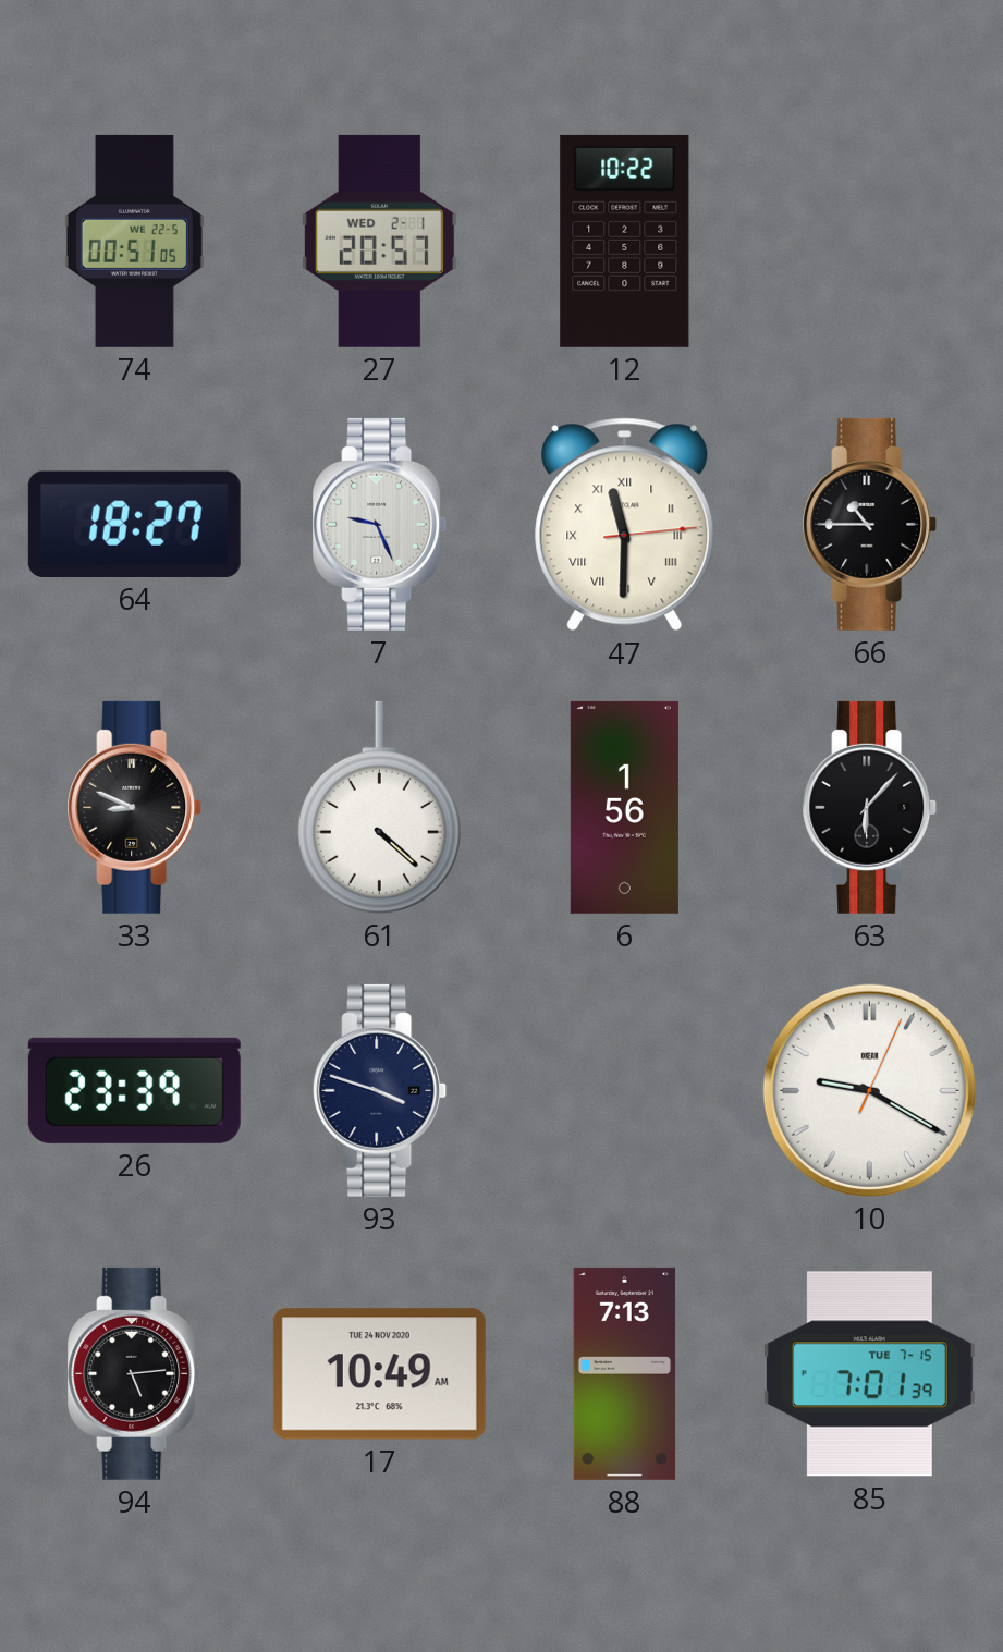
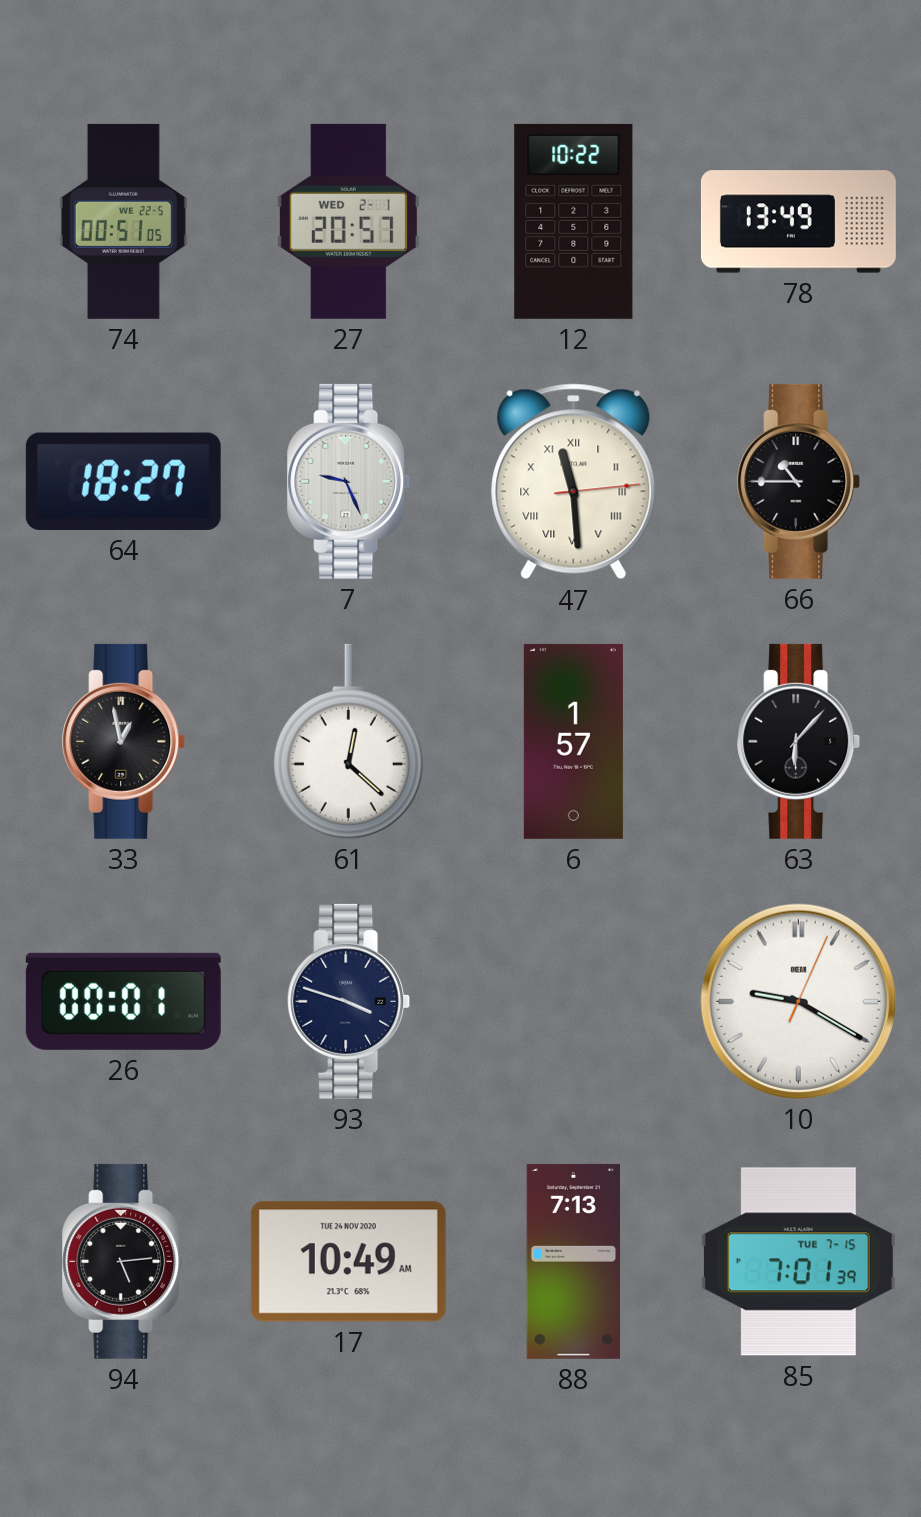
78: none -> 13:49
47: 11:30 -> 11:29
33: 8:49 -> 12:58
61: 4:22 -> 12:22
6: 1:56 -> 1:57
26: 23:39 -> 00:01
